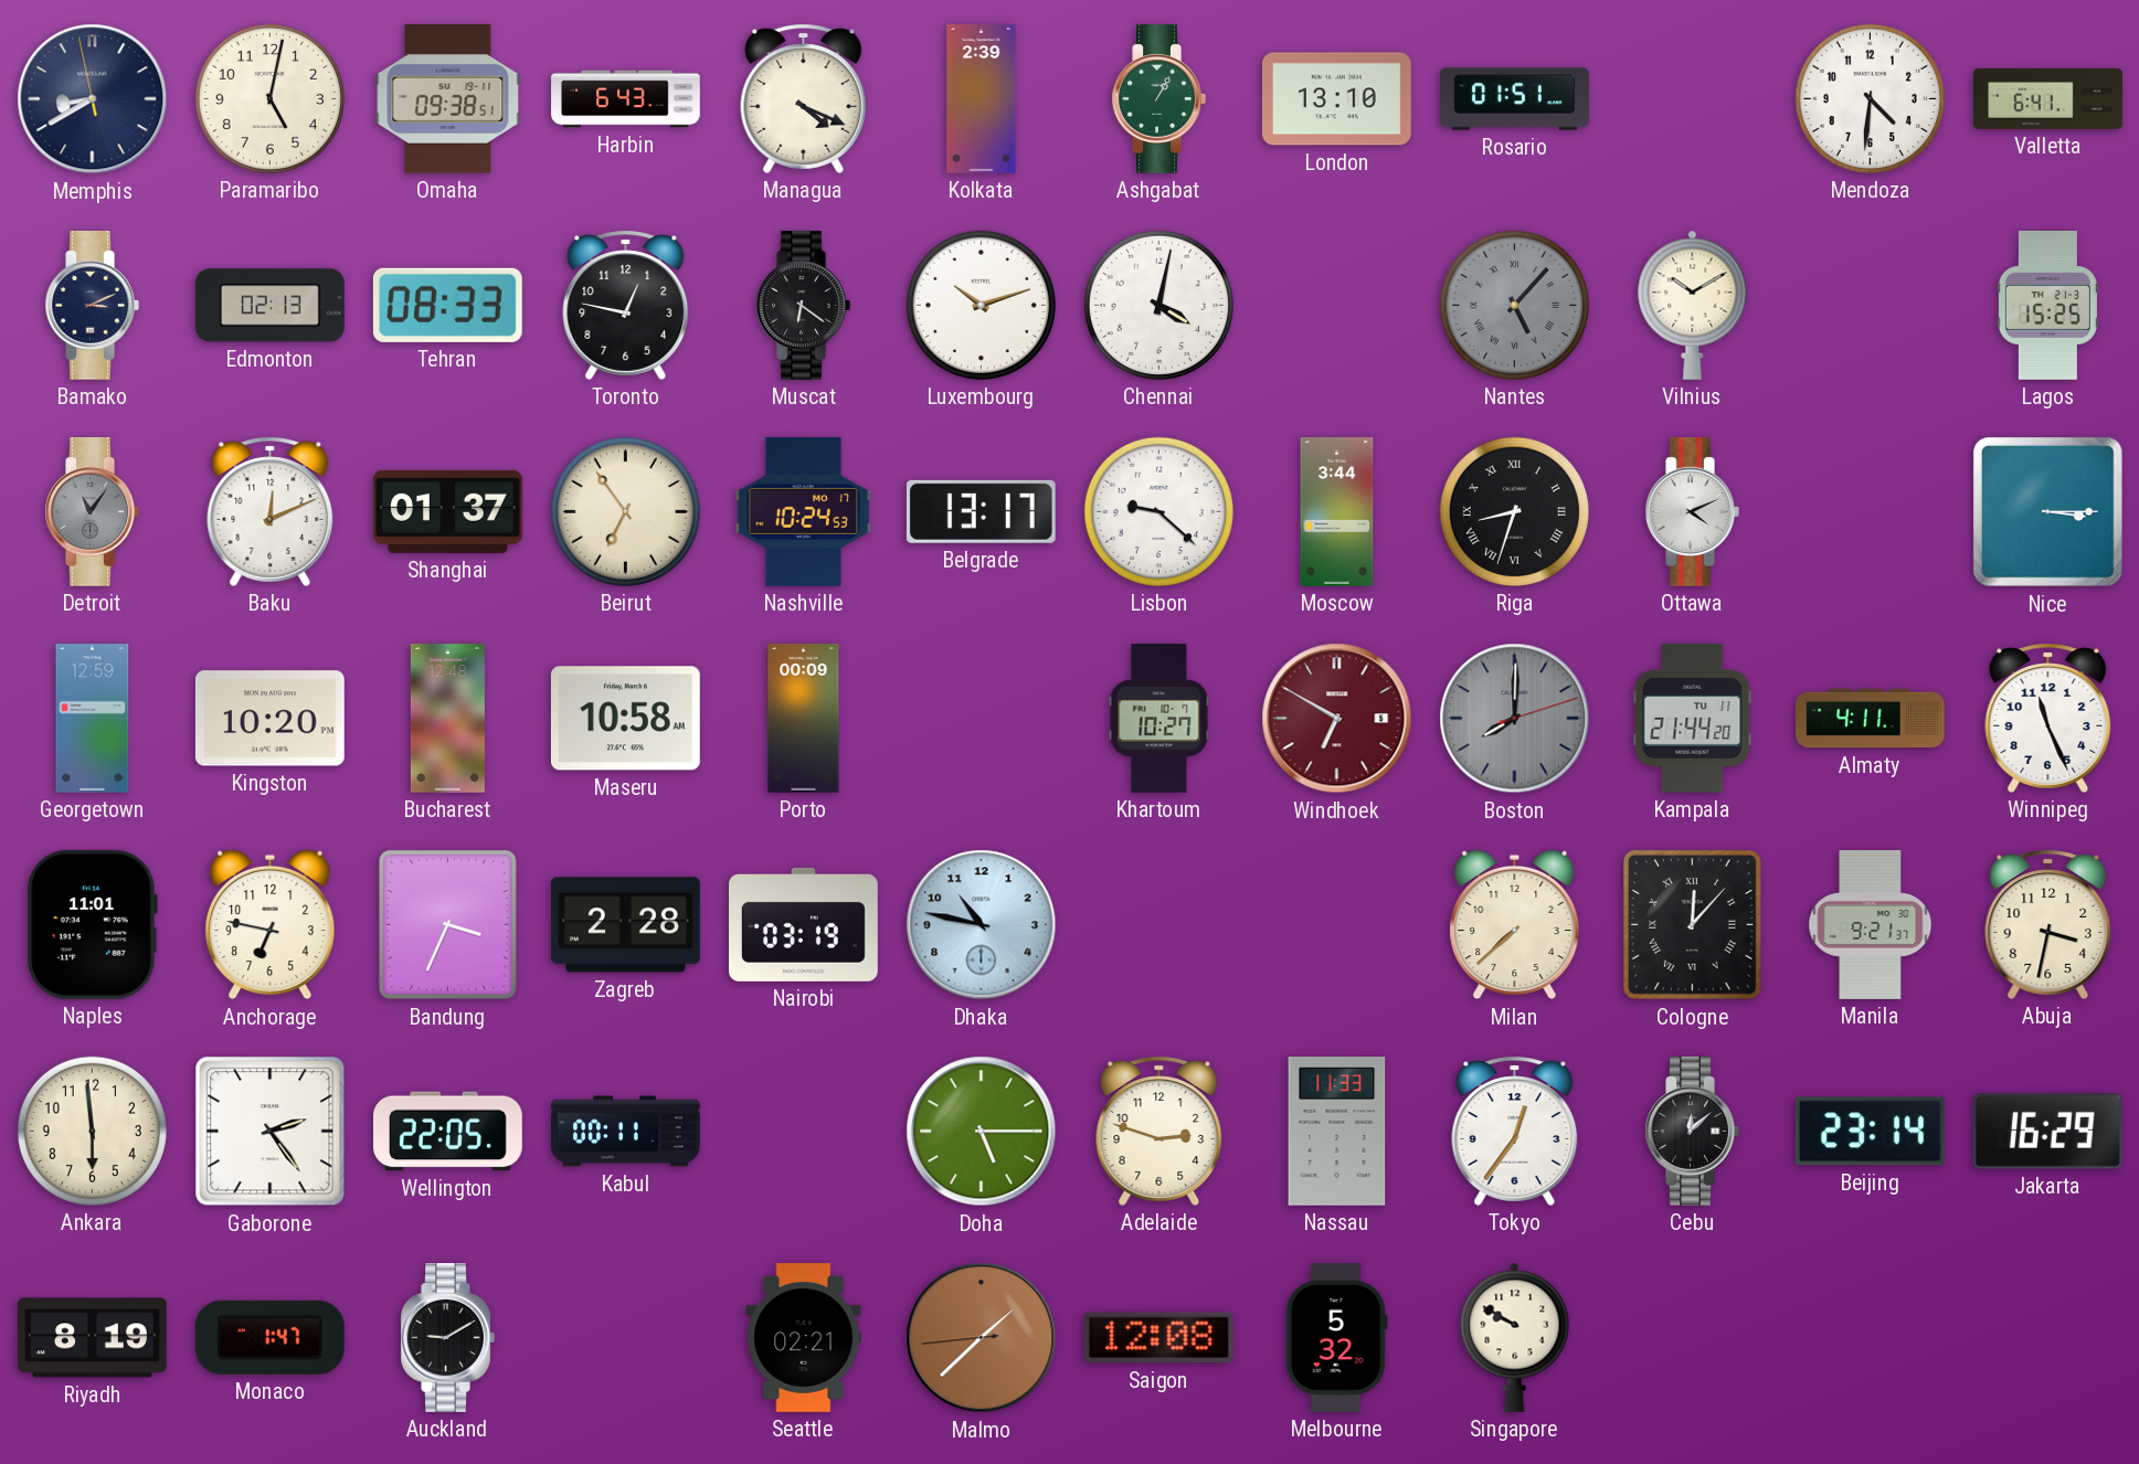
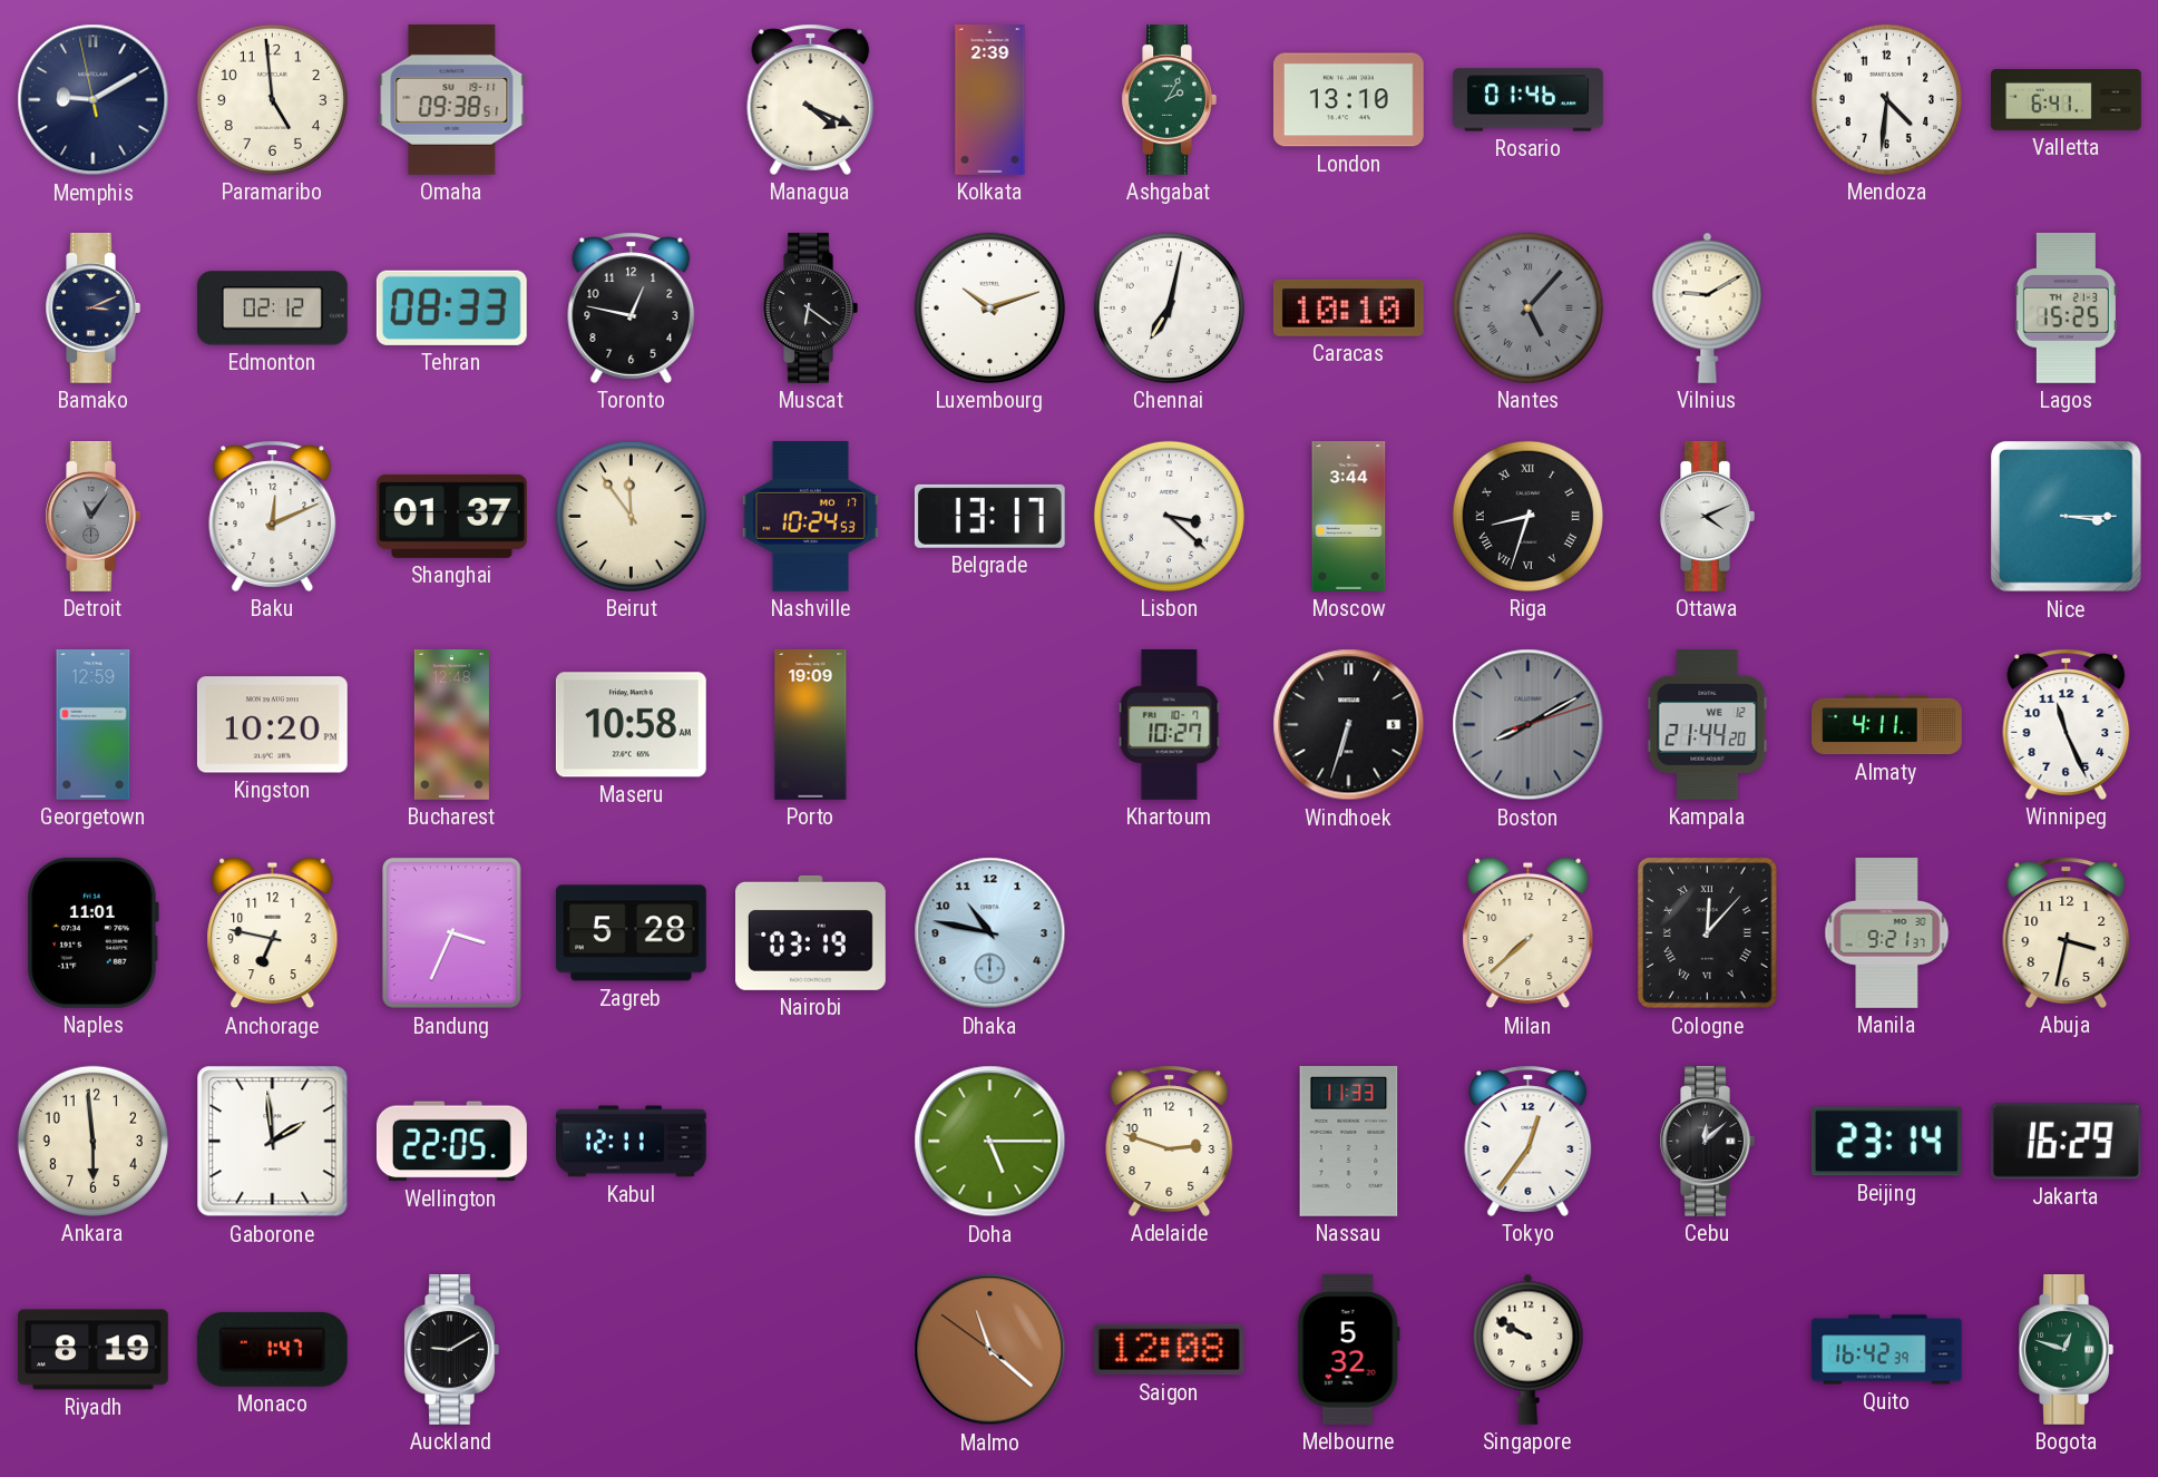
Memphis: 8:39 -> 9:09
Paramaribo: 5:02 -> 4:59
Harbin: 6:43 -> none
Ashgabat: 1:05 -> 2:05
Rosario: 01:51 -> 01:46
Edmonton: 02:13 -> 02:12
Chennai: 4:02 -> 7:02
Caracas: none -> 10:10
Vilnius: 10:10 -> 9:10
Beirut: 6:54 -> 11:54
Lisbon: 9:22 -> 3:22
Porto: 00:09 -> 19:09
Windhoek: 6:50 -> 6:33
Windhoek dial: burgundy -> black
Boston: 8:00 -> 8:10
Kampala date: TU 11 -> WE 12
Zagreb: 2:28 -> 5:28
Gaborone: 2:24 -> 1:59
Kabul: 00:11 -> 12:11
Seattle: 02:21 -> none
Malmo: 1:37 -> 11:21
Quito: none -> 16:42
Bogota: none -> 12:48
